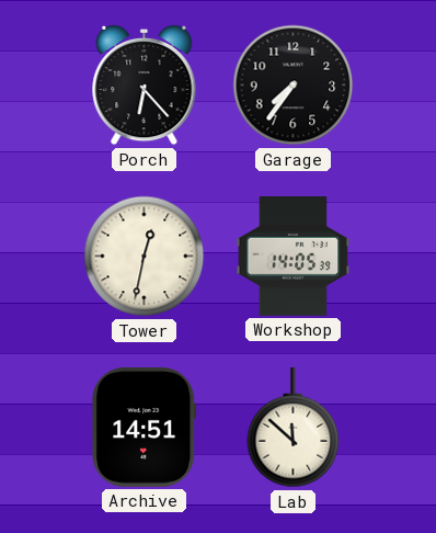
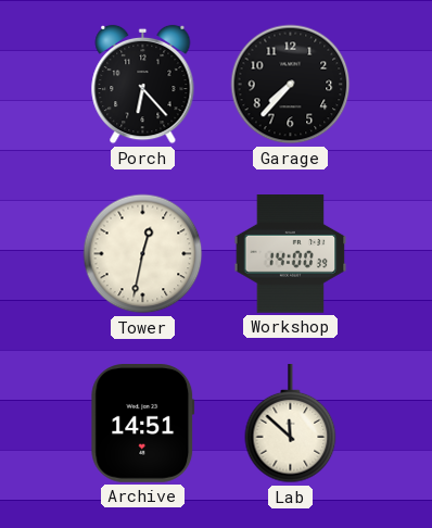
Garage: 7:36 -> 7:37
Workshop: 14:05 -> 14:00
